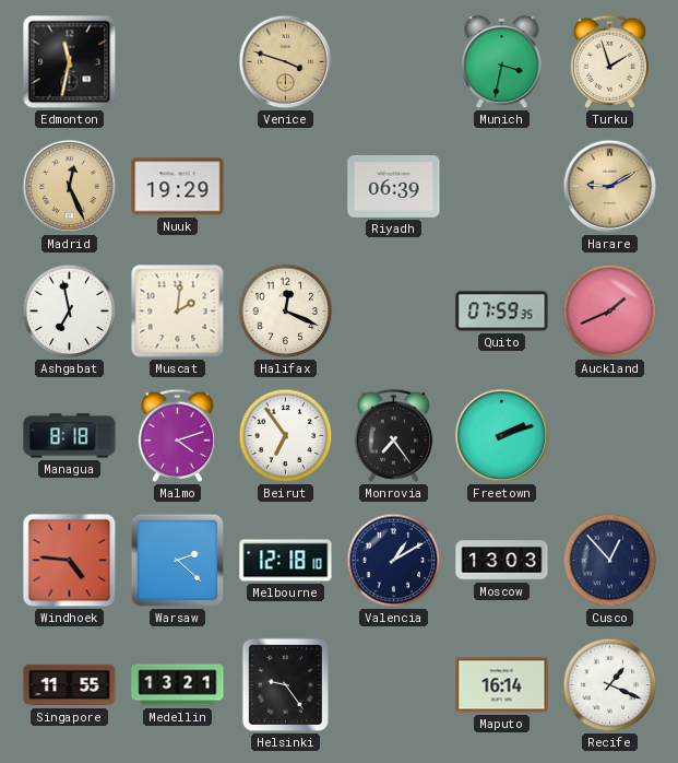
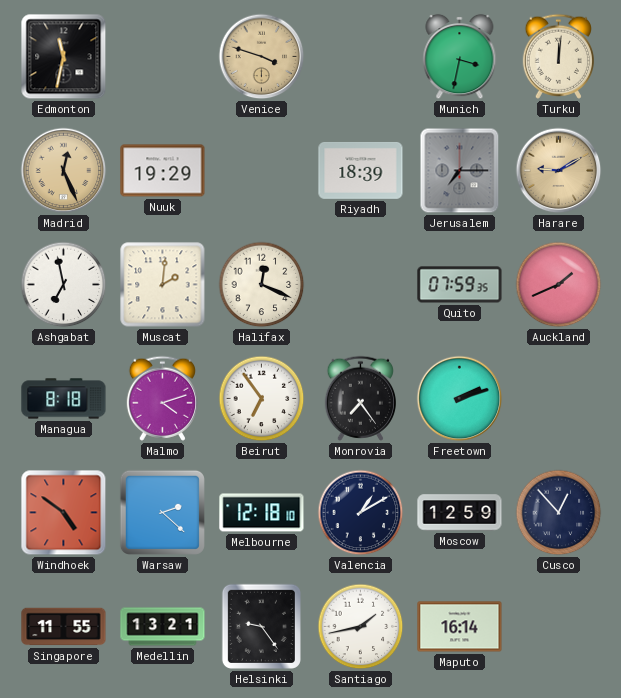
Turku: 1:57 -> 12:01
Riyadh: 06:39 -> 18:39
Jerusalem: none -> 7:15
Windhoek: 4:46 -> 4:51
Moscow: 13:03 -> 12:59
Santiago: none -> 1:43
Recife: 1:19 -> none
